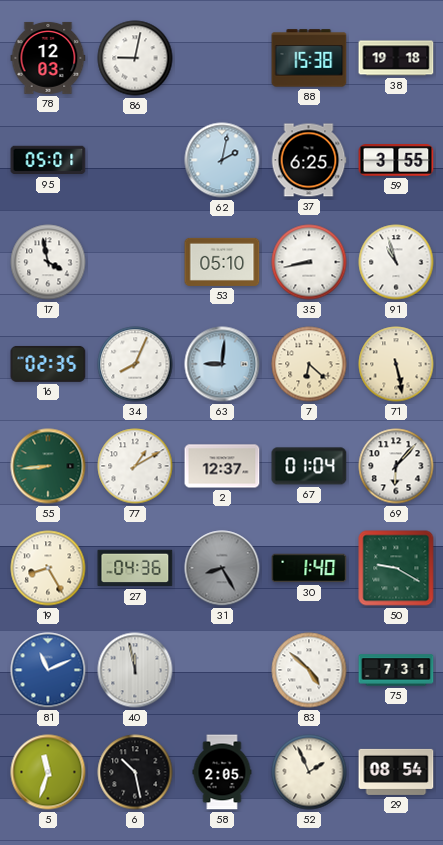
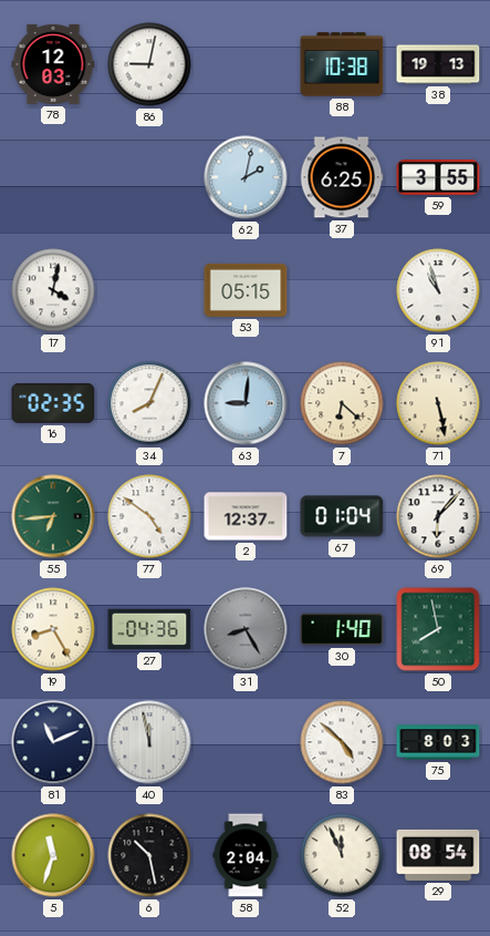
88: 15:38 -> 10:38
38: 19:18 -> 19:13
95: 05:01 -> none
17: 3:58 -> 4:02
53: 05:10 -> 05:15
35: 8:43 -> none
55: 8:44 -> 6:44
77: 1:10 -> 4:51
50: 9:20 -> 7:58
81 dial: blue -> navy
75: 7:31 -> 8:03
58: 2:05 -> 2:04
52: 1:56 -> 11:56
